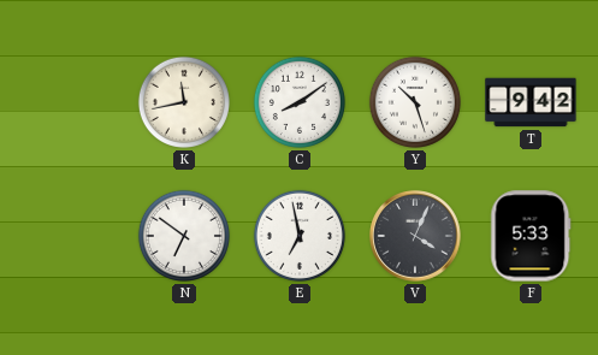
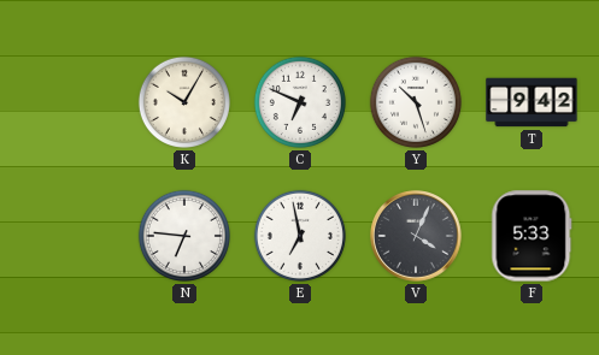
K: 11:43 -> 10:05
C: 8:09 -> 6:49
N: 6:51 -> 6:46
